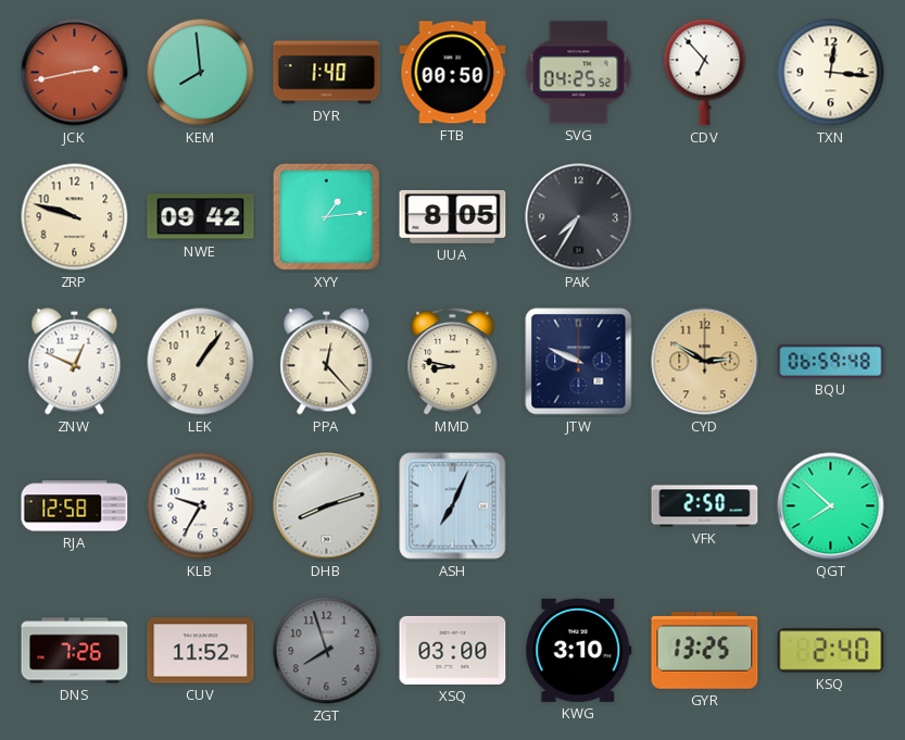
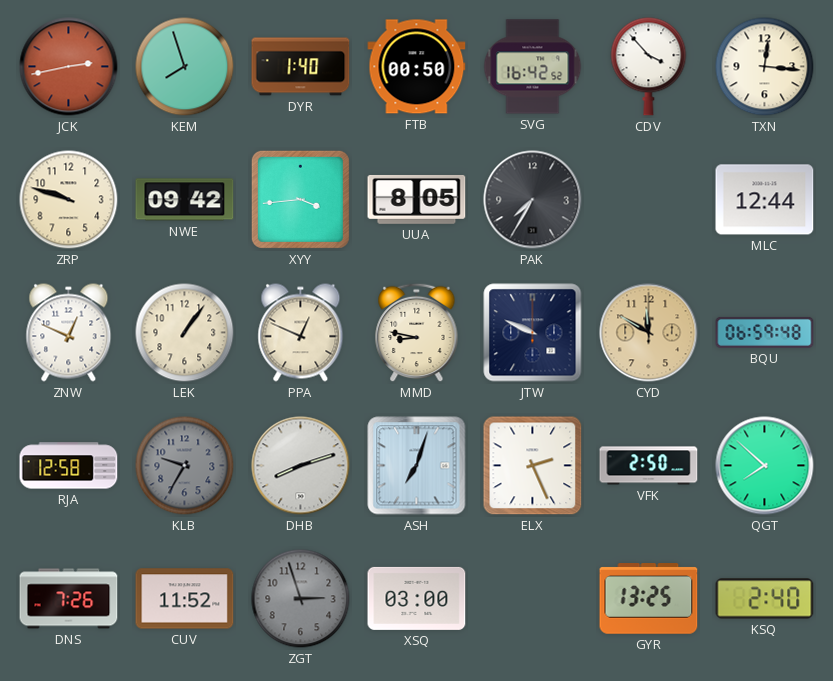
KEM: 7:59 -> 7:57
SVG: 04:25 -> 16:42
CDV: 6:53 -> 3:53
XYY: 1:14 -> 3:44
MLC: none -> 12:44
PPA: 12:23 -> 12:49
CYD: 2:50 -> 11:50
KLB dial: white -> grey
ASH: 7:04 -> 7:03
ELX: none -> 2:26
ZGT: 7:57 -> 2:57
KWG: 3:10 -> none
